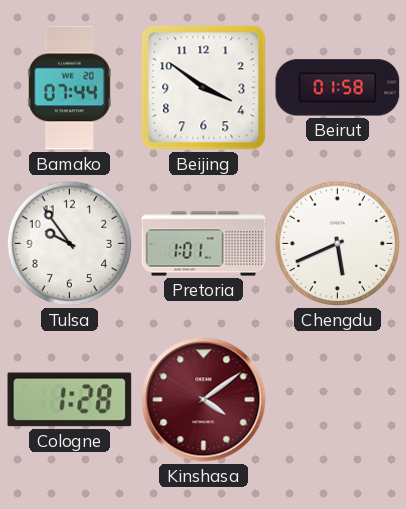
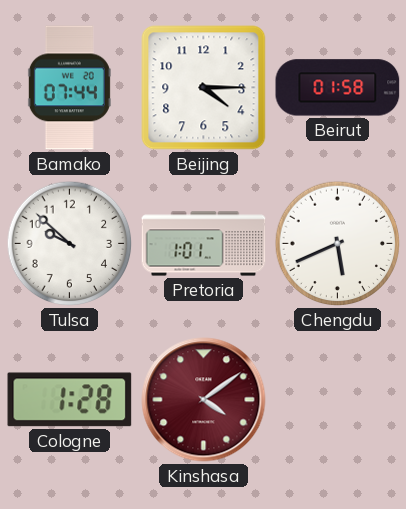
Beijing: 3:51 -> 4:15
Tulsa: 9:54 -> 9:52
